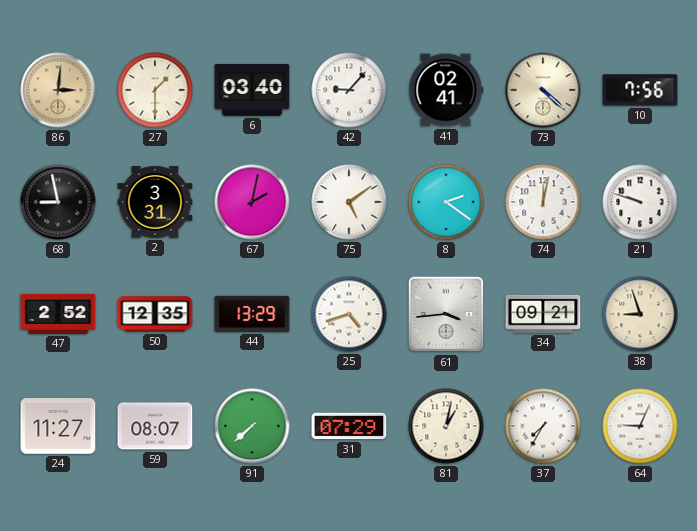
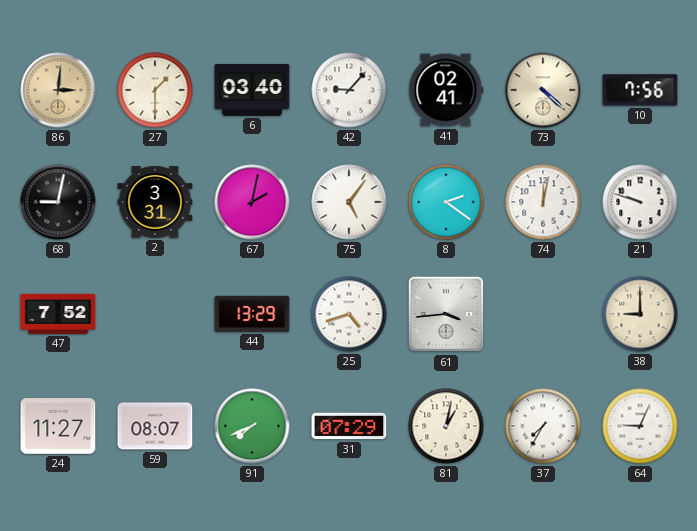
68: 8:58 -> 9:02
75: 5:09 -> 5:06
47: 2:52 -> 7:52
50: 12:35 -> none
34: 09:21 -> none
38: 8:57 -> 9:00
91: 7:38 -> 7:41
